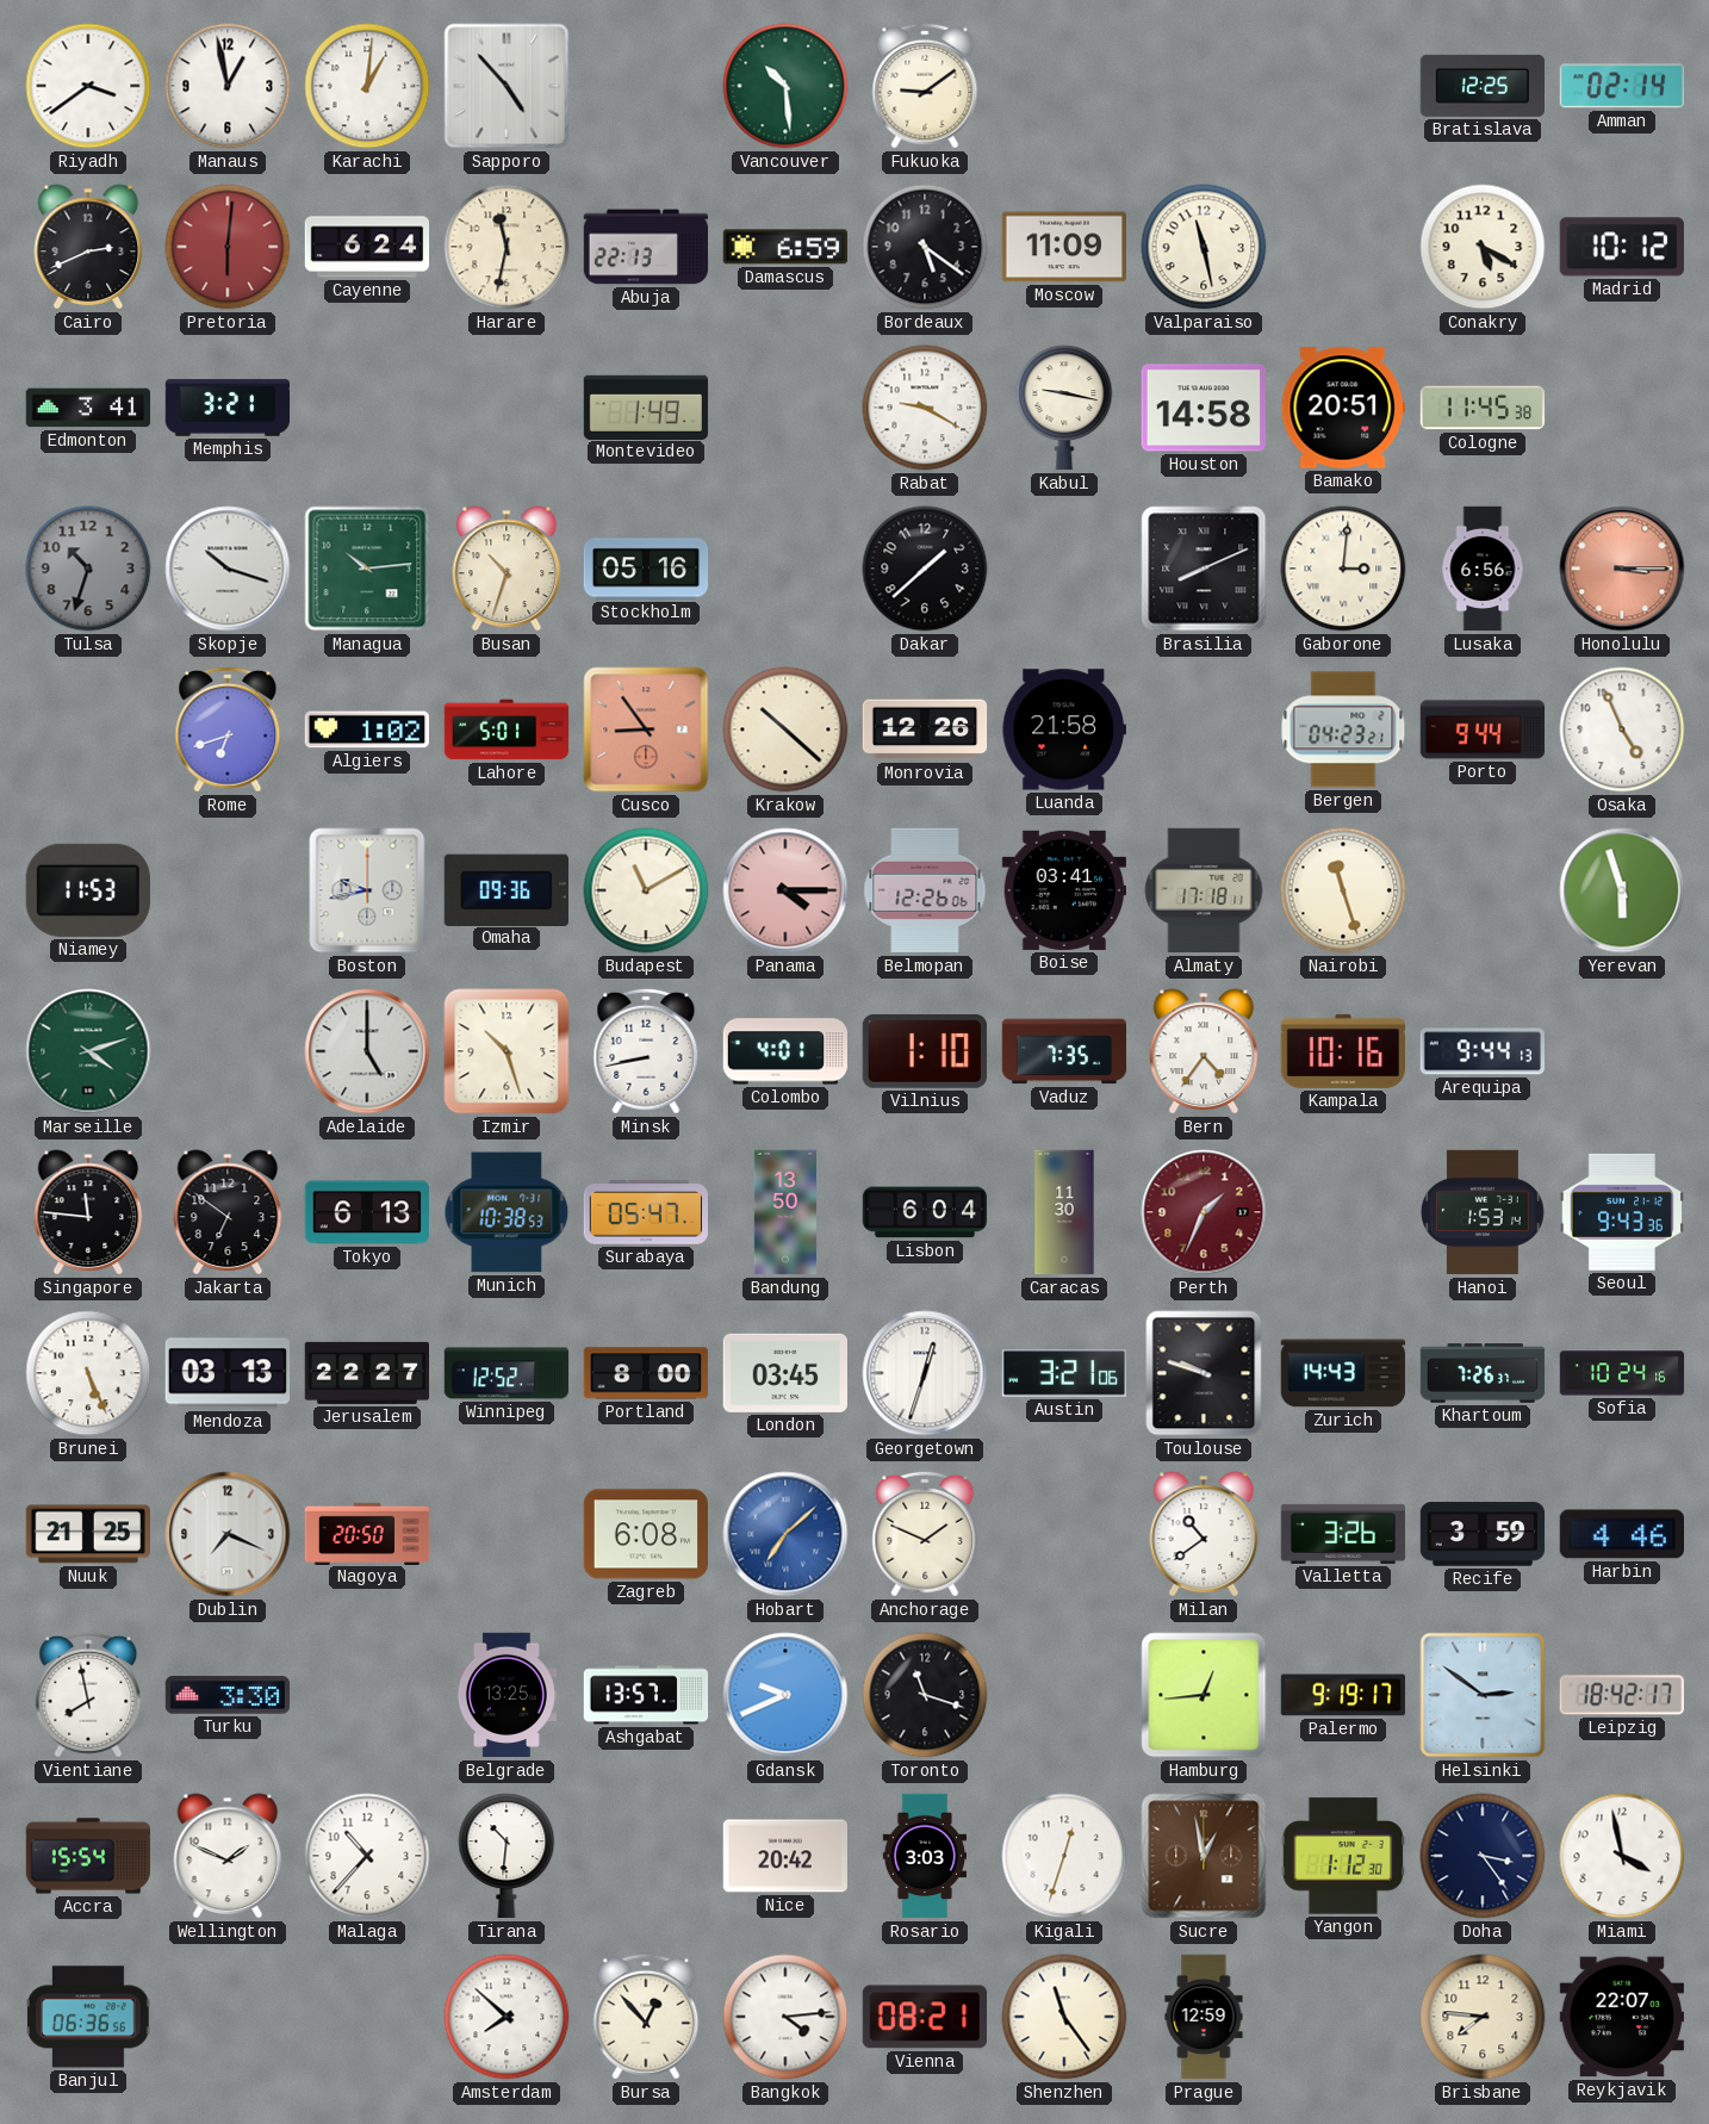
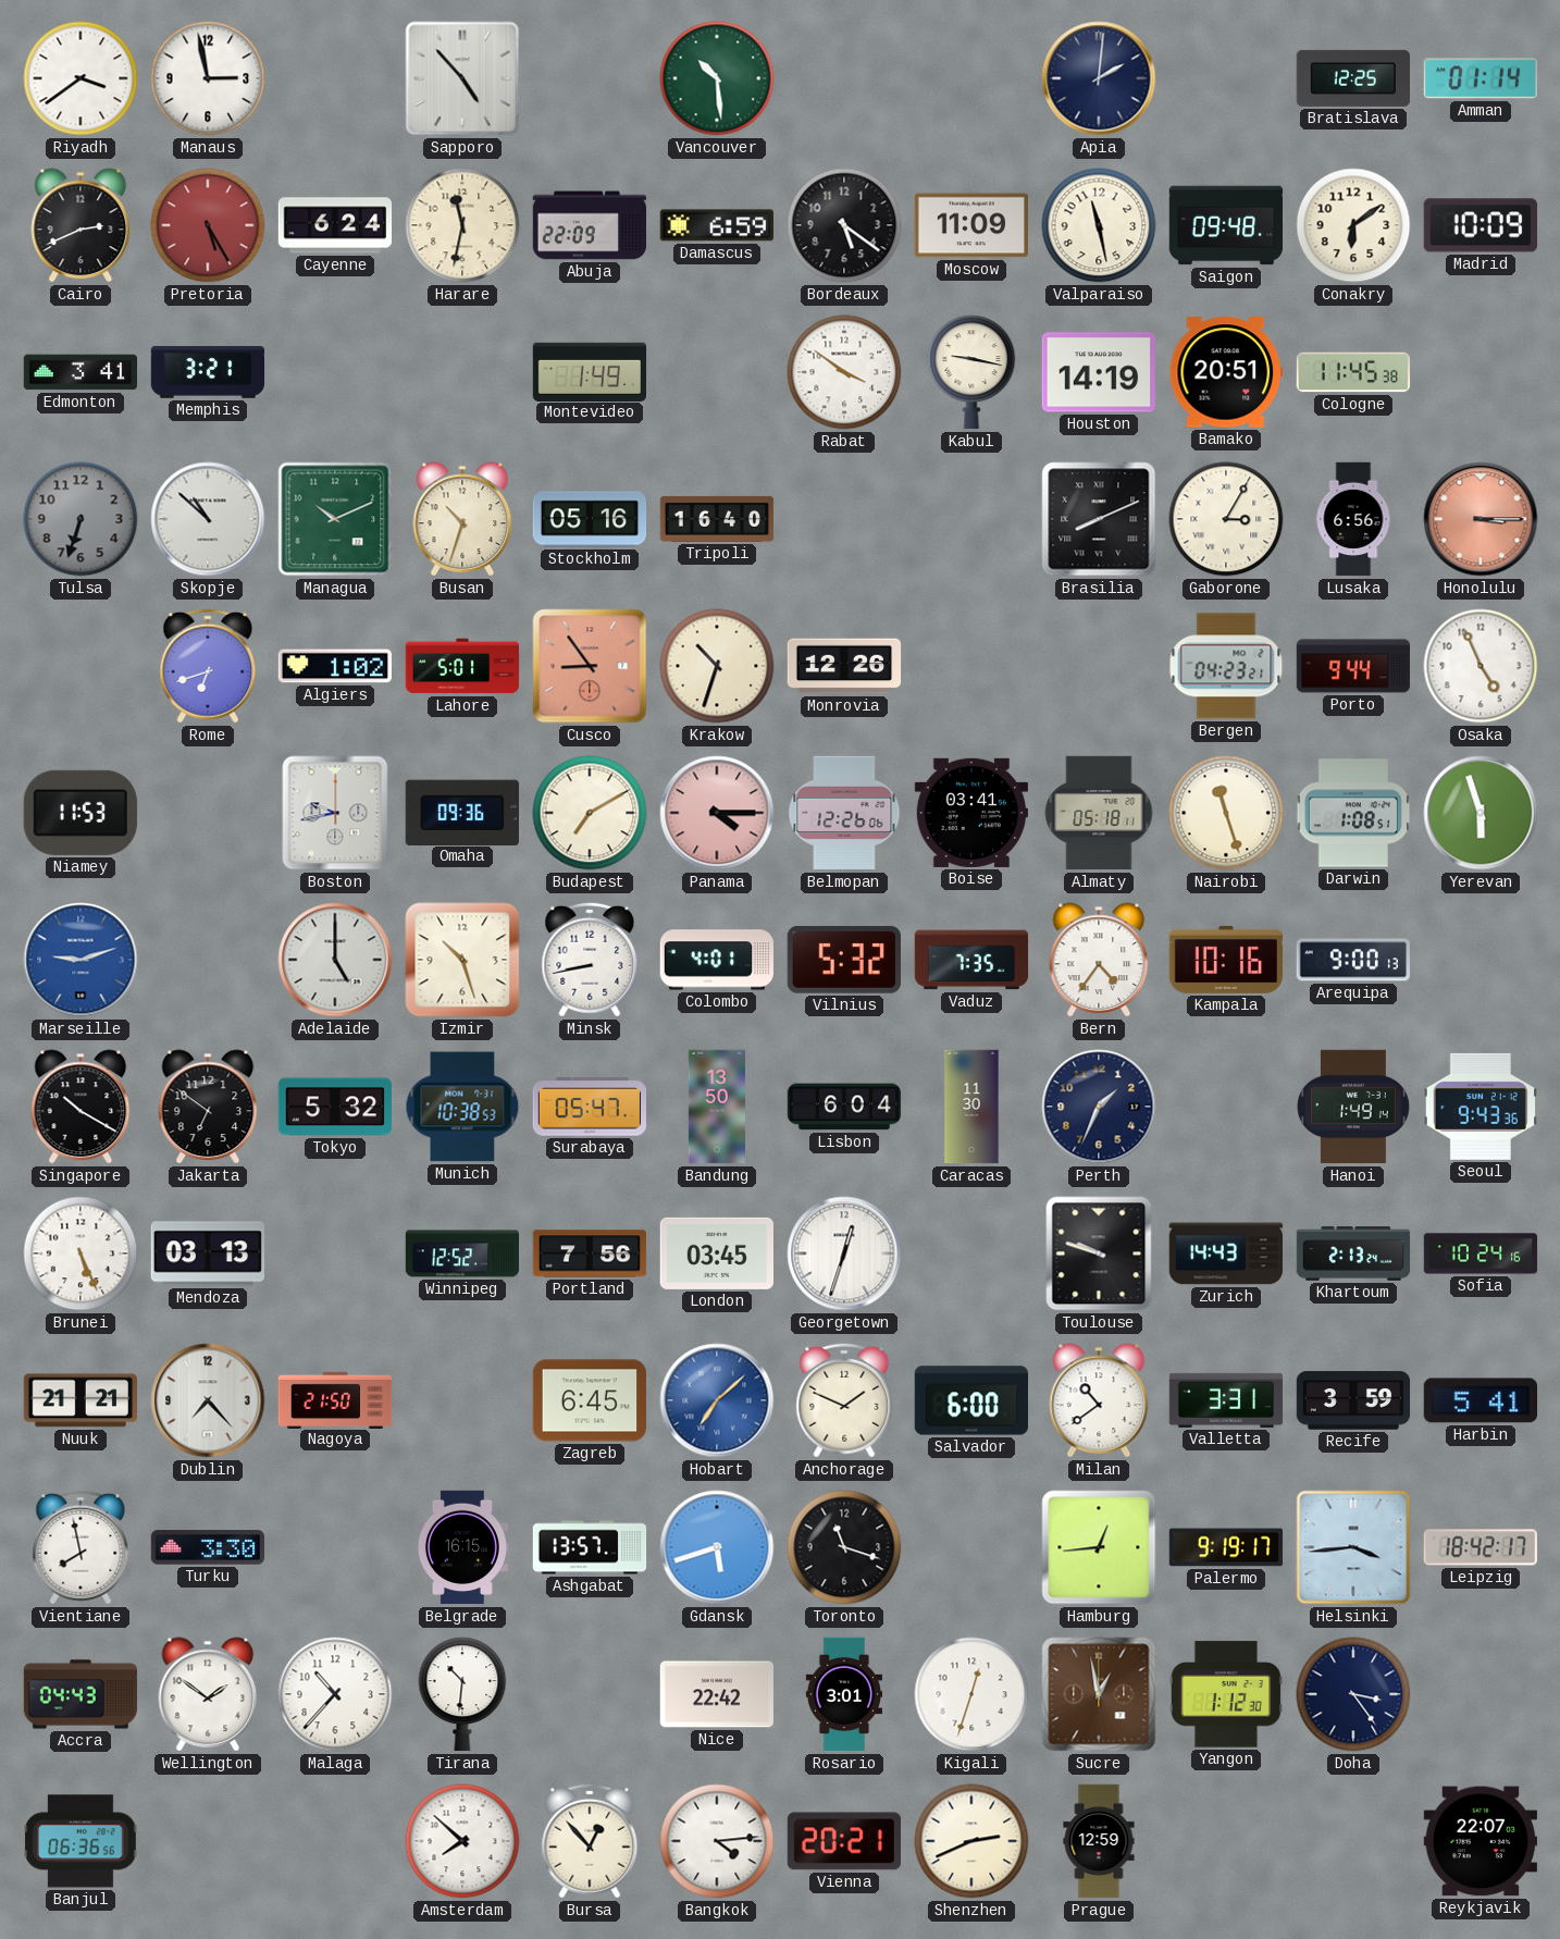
Manaus: 12:58 -> 2:58
Karachi: 1:01 -> none
Fukuoka: 9:09 -> none
Apia: none -> 2:01
Amman: 02:14 -> 01:14
Pretoria: 6:01 -> 5:25
Abuja: 22:13 -> 22:09
Saigon: none -> 09:48
Conakry: 5:20 -> 6:09
Madrid: 10:12 -> 10:09
Rabat: 9:20 -> 3:51
Houston: 14:58 -> 14:19
Tulsa: 10:33 -> 6:33
Skopje: 10:18 -> 10:52
Managua: 10:14 -> 10:11
Tripoli: none -> 16:40
Dakar: 1:38 -> none
Gaborone: 3:01 -> 3:05
Krakow: 10:22 -> 10:33
Luanda: 21:58 -> none
Budapest: 11:10 -> 7:10
Almaty: 17:18 -> 05:18
Darwin: none -> 1:08
Marseille: 4:12 -> 9:12
Marseille dial: green -> blue
Vilnius: 1:10 -> 5:32
Arequipa: 9:44 -> 9:00
Singapore: 11:46 -> 10:20
Tokyo: 6:13 -> 5:32
Perth dial: burgundy -> navy
Hanoi: 1:53 -> 1:49
Jerusalem: 22:27 -> none
Portland: 8:00 -> 7:56
Austin: 3:21 -> none
Khartoum: 7:26 -> 2:13
Nuuk: 21:25 -> 21:21
Dublin: 7:19 -> 7:23
Nagoya: 20:50 -> 21:50
Zagreb: 6:08 -> 6:45
Salvador: none -> 6:00
Valletta: 3:26 -> 3:31
Harbin: 4:46 -> 5:41
Belgrade: 13:25 -> 16:15
Gdansk: 9:41 -> 5:42
Helsinki: 2:51 -> 3:44
Accra: 15:54 -> 04:43
Wellington: 1:49 -> 1:51
Nice: 20:42 -> 22:42
Rosario: 3:03 -> 3:01
Miami: 3:58 -> none
Vienna: 08:21 -> 20:21
Shenzhen: 11:24 -> 2:41
Brisbane: 7:46 -> none
